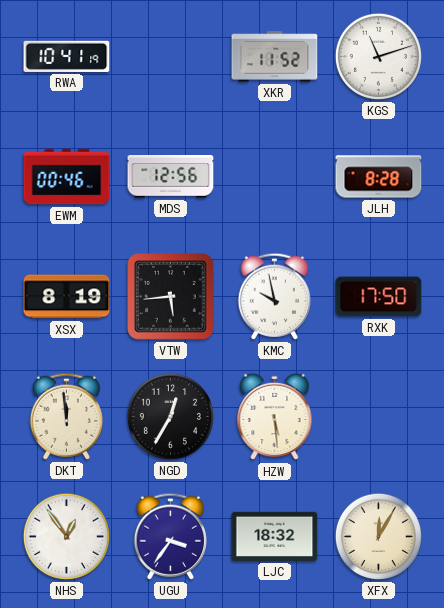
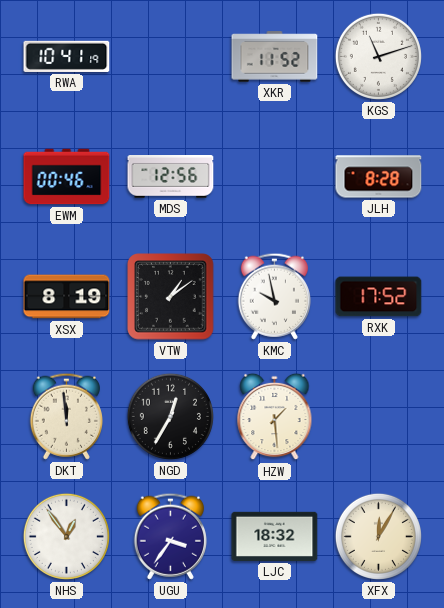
VTW: 5:44 -> 1:09
RXK: 17:50 -> 17:52
HZW: 5:29 -> 1:29
